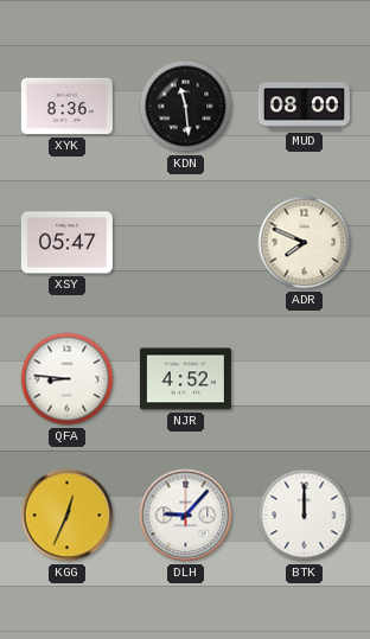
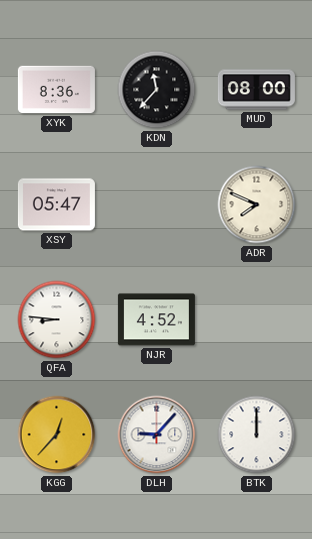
KDN: 11:29 -> 11:37
KGG: 12:34 -> 12:37
